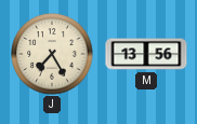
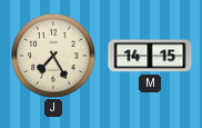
M: 13:56 -> 14:15
